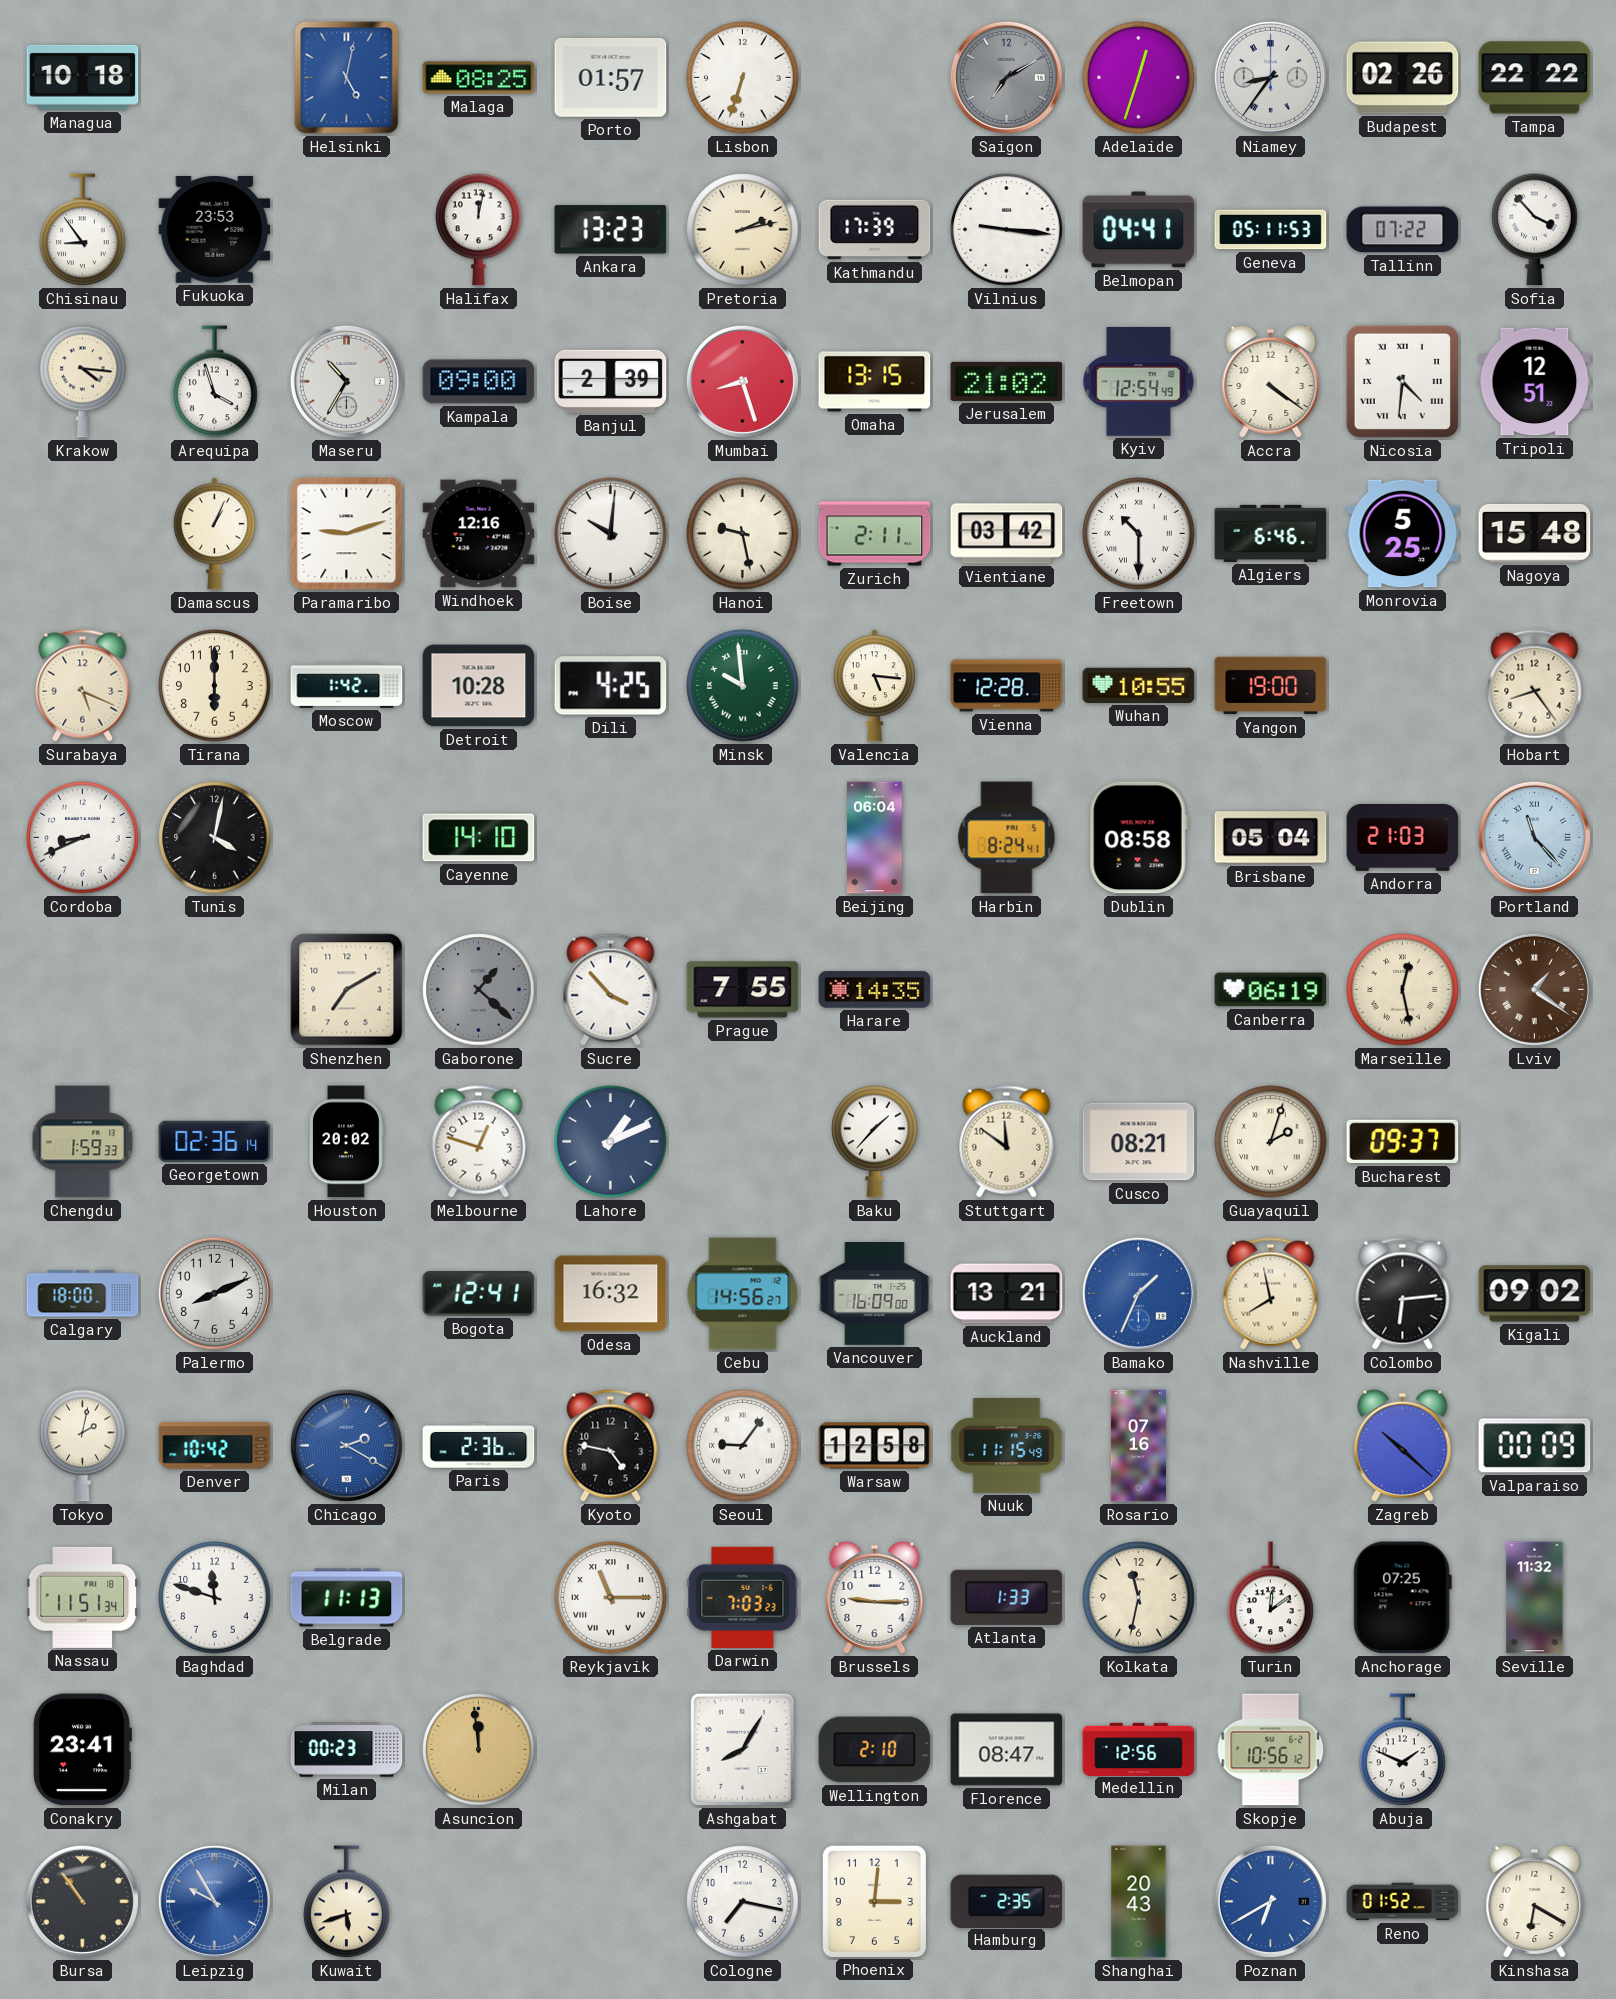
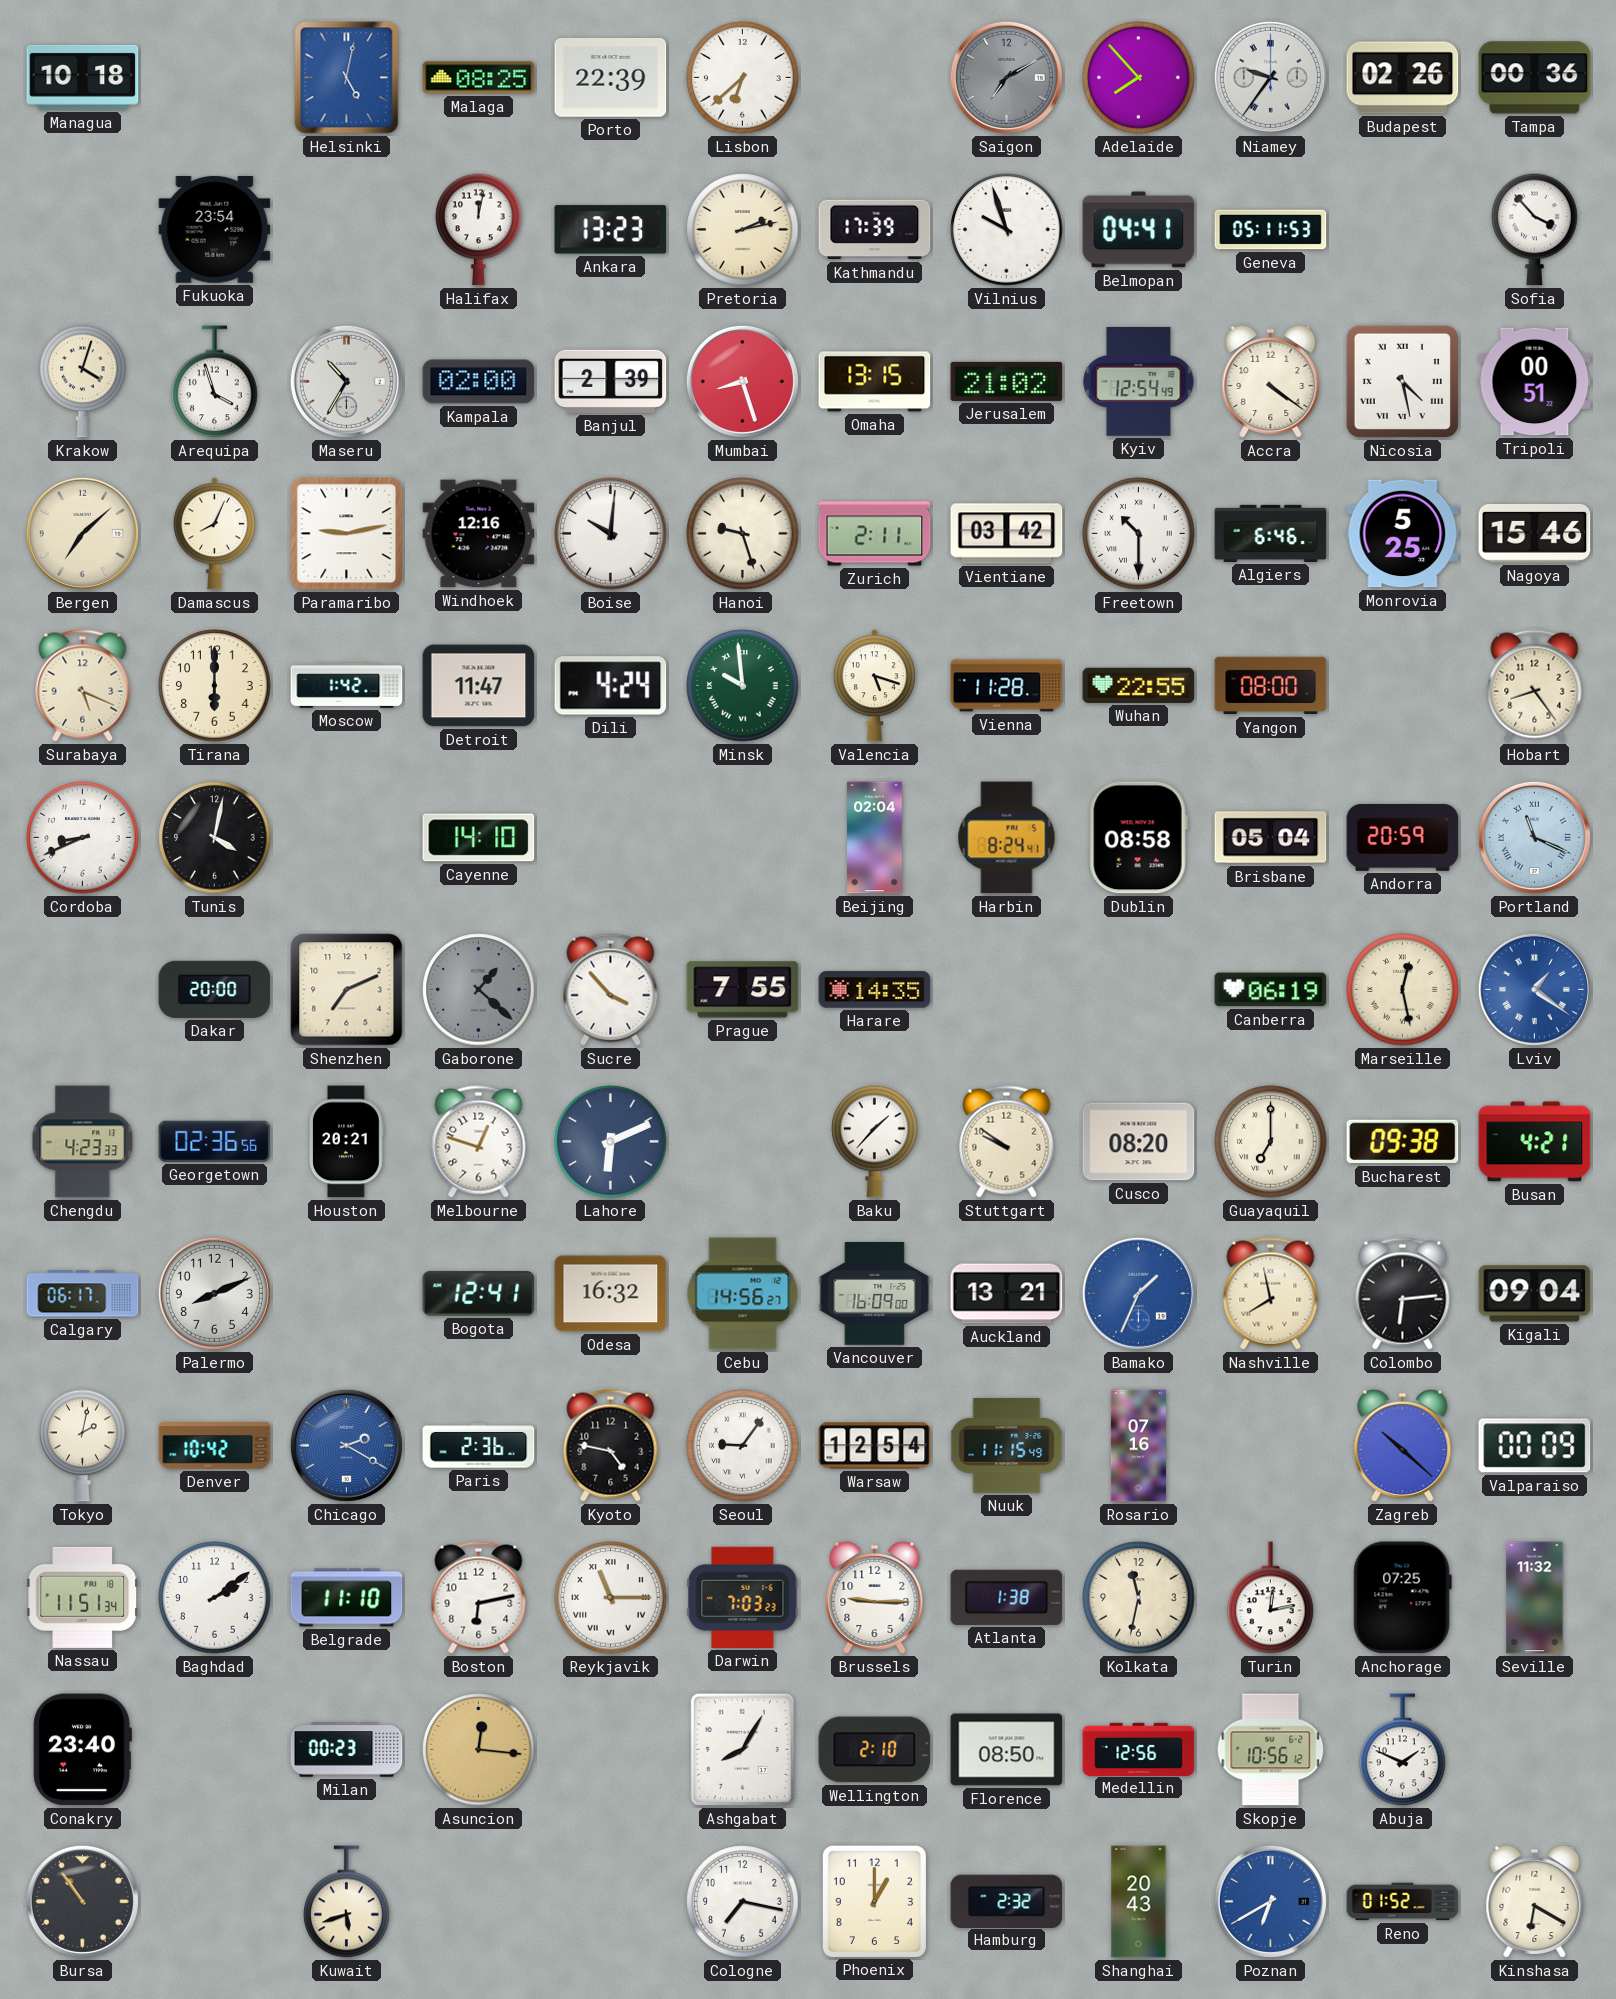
Porto: 01:57 -> 22:39
Lisbon: 6:33 -> 6:38
Adelaide: 12:33 -> 7:53
Niamey: 8:36 -> 9:36
Tampa: 22:22 -> 00:36
Chisinau: 8:54 -> none
Fukuoka: 23:53 -> 23:54
Vilnius: 9:16 -> 9:57
Tallinn: 07:22 -> none
Krakow: 4:16 -> 4:03
Kampala: 09:00 -> 02:00
Nicosia: 4:31 -> 4:28
Tripoli: 12:51 -> 00:51
Bergen: none -> 7:08
Damascus: 1:04 -> 8:04
Paramaribo: 9:12 -> 9:13
Hanoi: 9:28 -> 9:27
Nagoya: 15:48 -> 15:46
Detroit: 10:28 -> 11:47
Dili: 4:25 -> 4:24
Valencia: 5:16 -> 5:18
Vienna: 12:28 -> 11:28
Wuhan: 10:55 -> 22:55
Yangon: 19:00 -> 08:00
Beijing: 06:04 -> 02:04
Andorra: 21:03 -> 20:59
Portland: 11:23 -> 11:19
Dakar: none -> 20:00
Shenzhen: 7:10 -> 7:11
Lviv dial: brown -> blue
Chengdu: 1:59 -> 4:23
Georgetown: 02:36:14 -> 02:36:56
Houston: 20:02 -> 20:21
Lahore: 1:11 -> 6:11
Stuttgart: 11:51 -> 9:51
Cusco: 08:21 -> 08:20
Guayaquil: 2:03 -> 7:00
Bucharest: 09:37 -> 09:38
Busan: none -> 4:21
Calgary: 18:00 -> 06:17
Kigali: 09:02 -> 09:04
Warsaw: 12:58 -> 12:54
Baghdad: 11:48 -> 2:09
Belgrade: 11:13 -> 11:10
Boston: none -> 6:13
Atlanta: 1:33 -> 1:38
Turin: 12:09 -> 12:13
Conakry: 23:41 -> 23:40
Asuncion: 11:59 -> 12:16
Florence: 08:47 -> 08:50
Leipzig: 9:55 -> none
Phoenix: 3:01 -> 1:00
Hamburg: 2:35 -> 2:32
